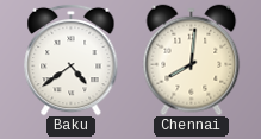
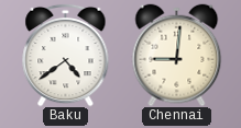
Chennai: 8:01 -> 9:01
